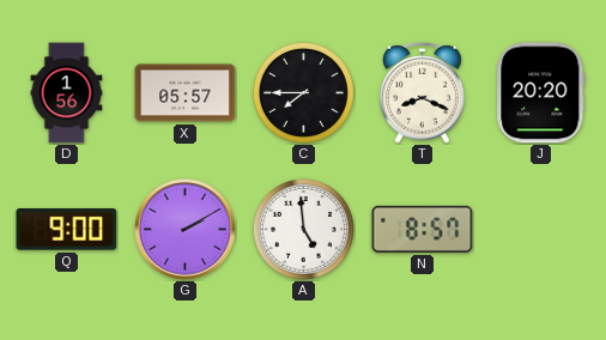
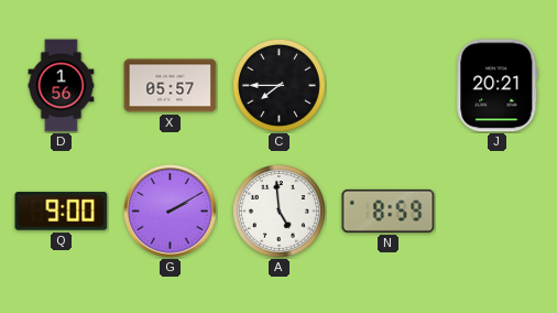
T: 8:19 -> none
J: 20:20 -> 20:21
N: 8:57 -> 8:59
